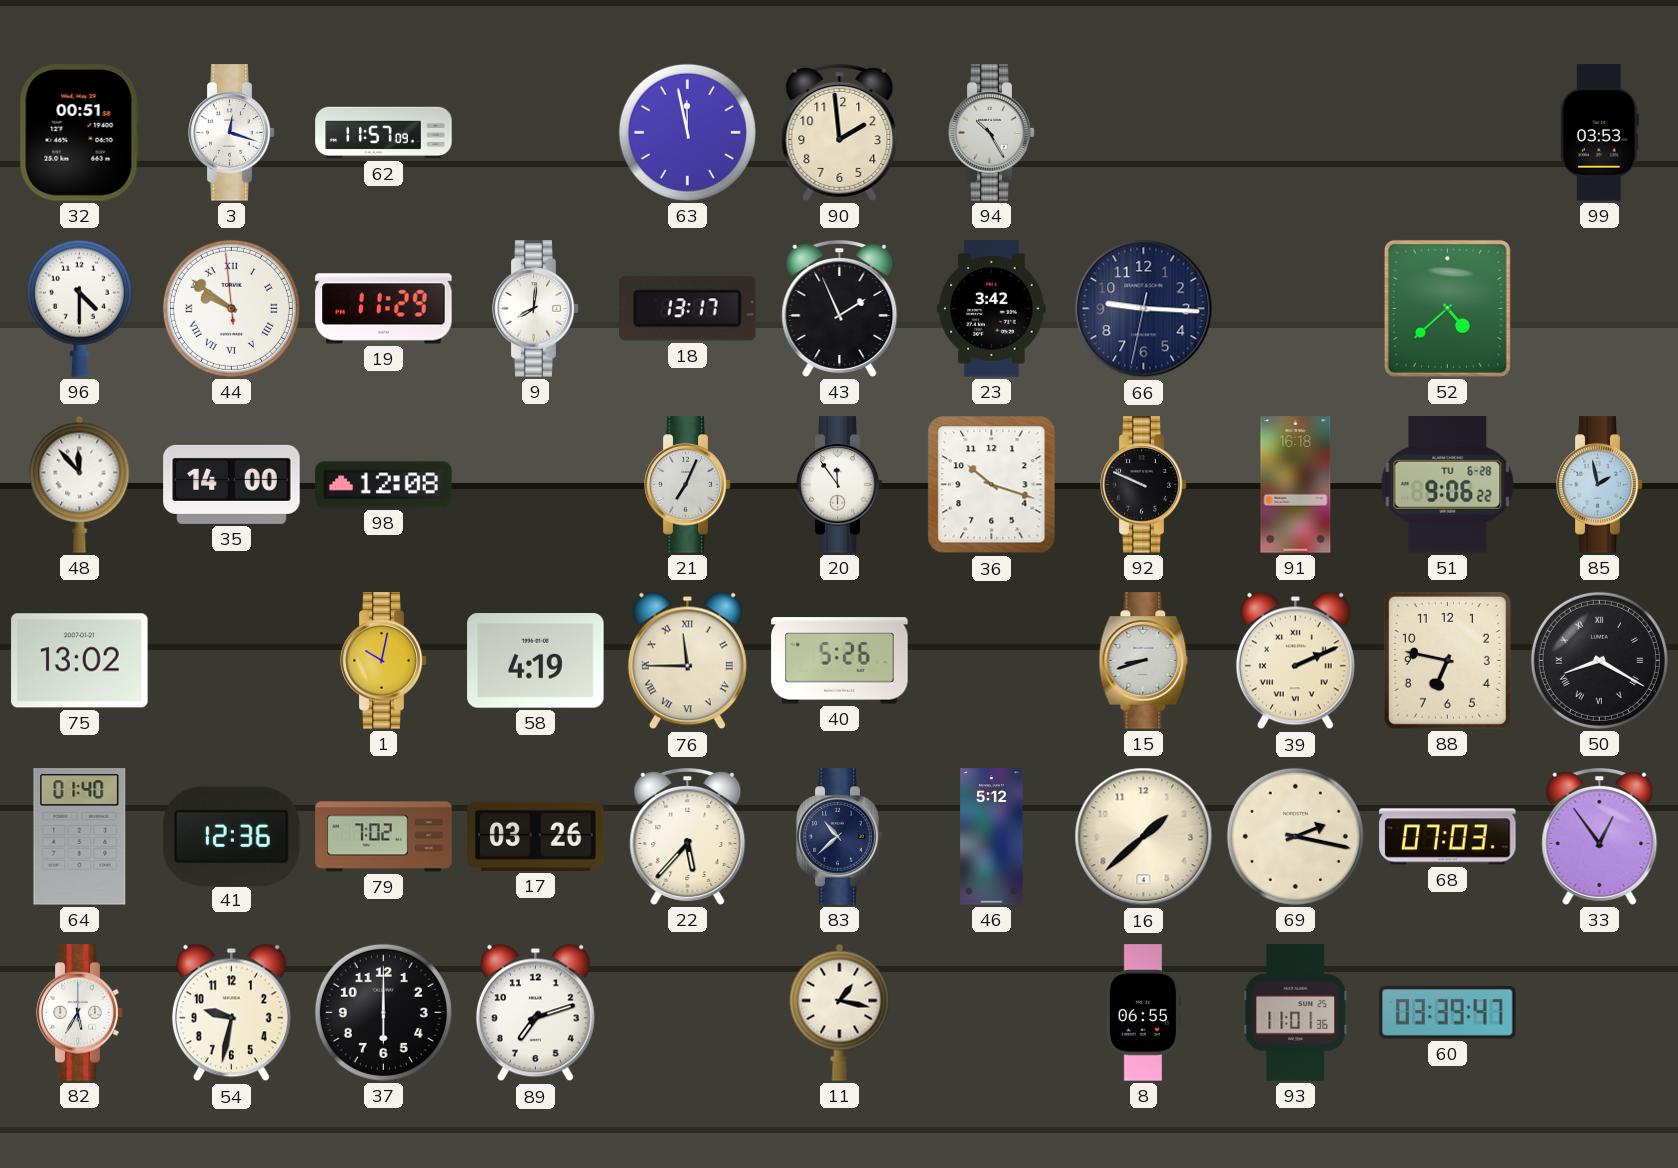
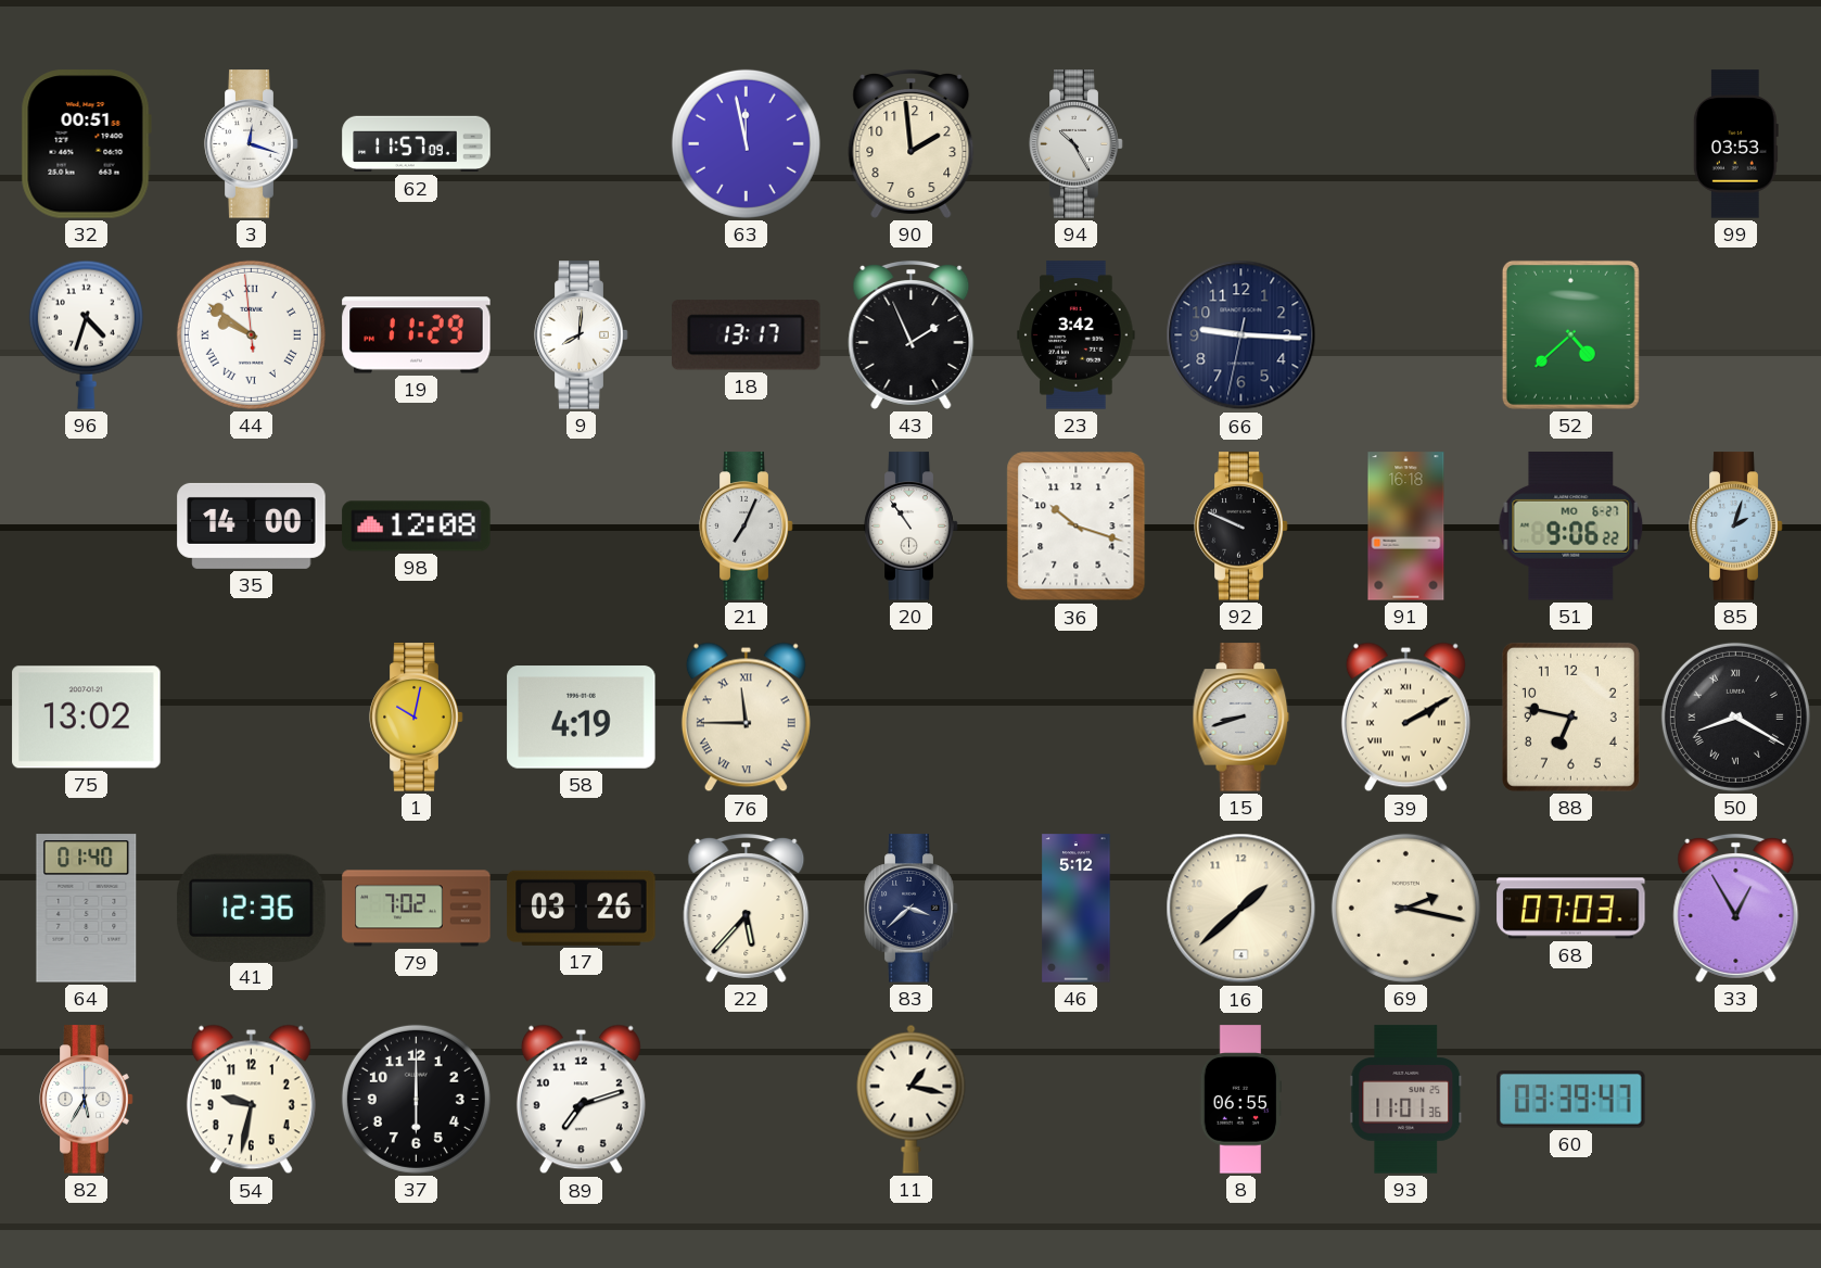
96: 4:30 -> 4:33
48: 11:53 -> none
20: 11:54 -> 10:54
51 date: TU 6-28 -> MO 6-27
85: 1:58 -> 2:03
40: 5:26 -> none
39: 2:11 -> 2:10
83: 10:38 -> 3:38
33: 12:54 -> 12:55
